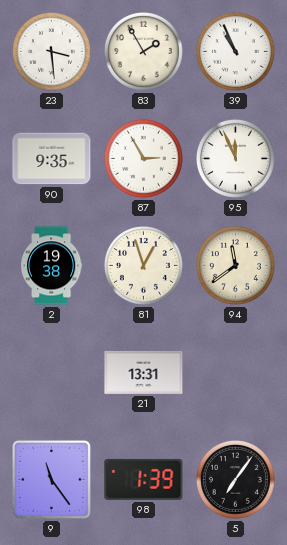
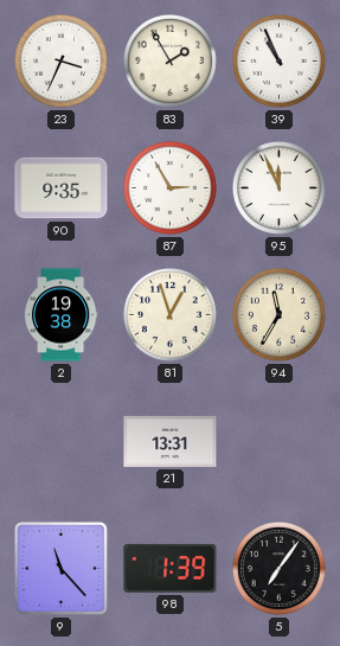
23: 3:29 -> 3:34
94: 11:39 -> 11:35
9: 11:24 -> 11:23
